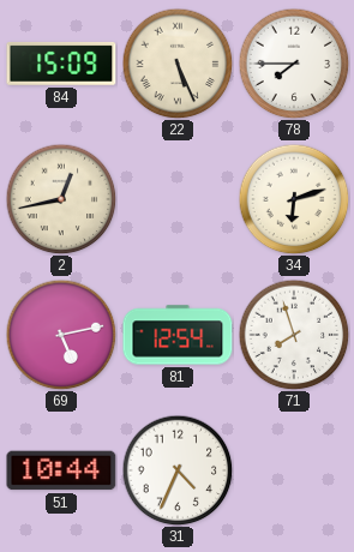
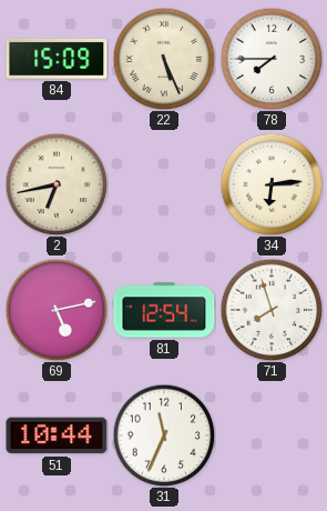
2: 12:43 -> 6:43
34: 6:12 -> 6:14
31: 4:34 -> 11:34
